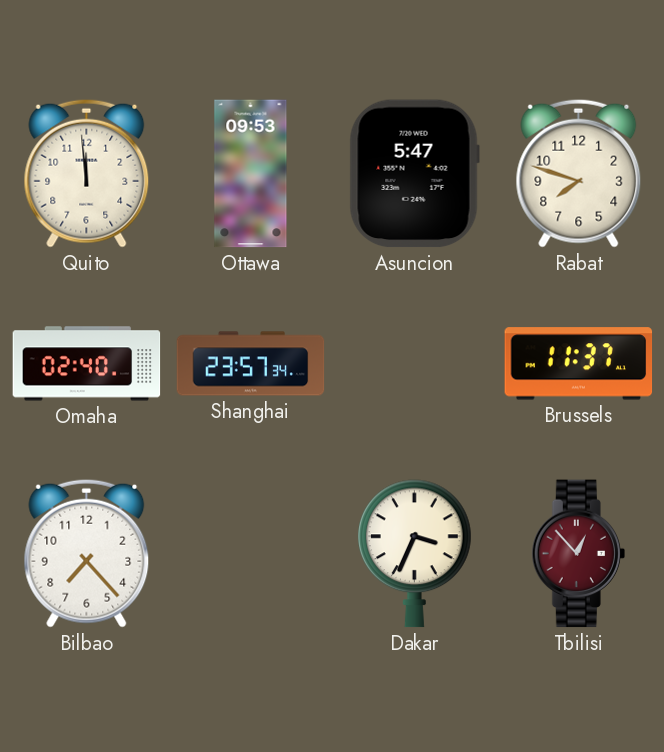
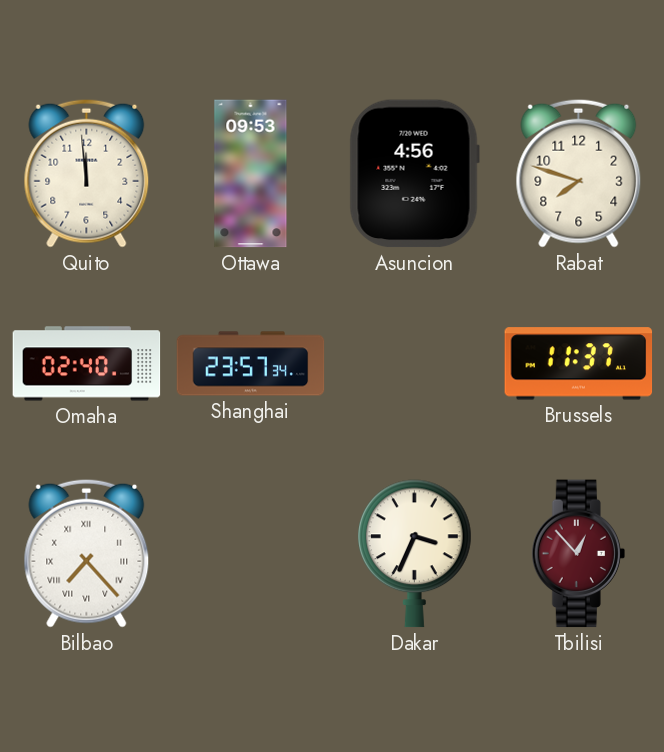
Asuncion: 5:47 -> 4:56
Bilbao numerals: Arabic -> Roman
